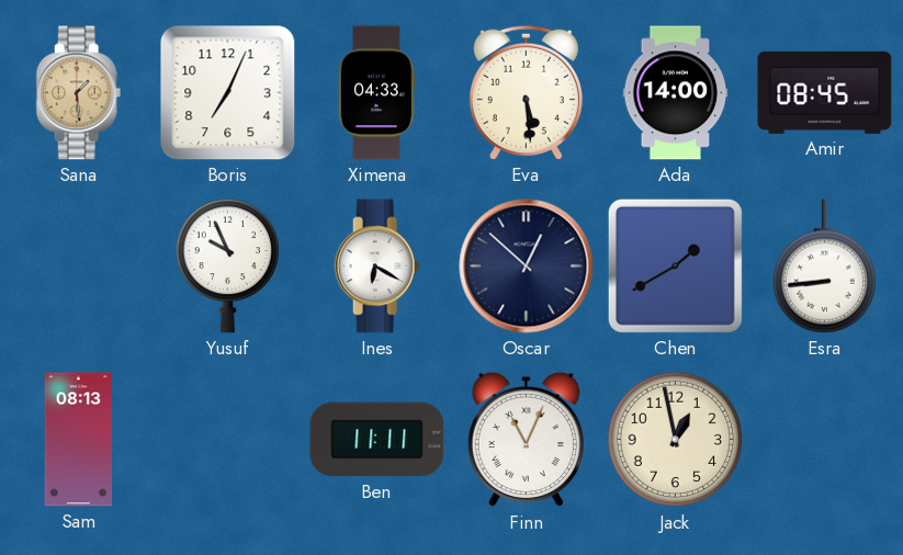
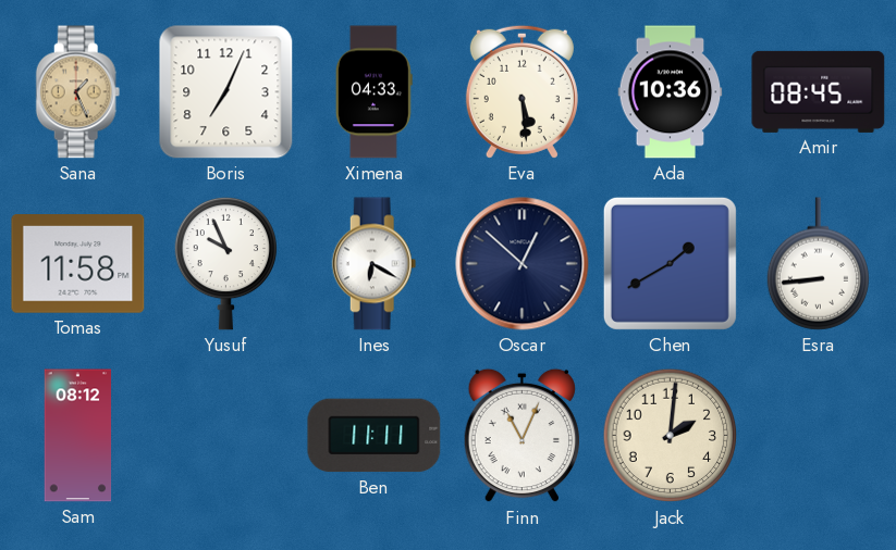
Sana: 1:29 -> 1:26
Ada: 14:00 -> 10:36
Tomas: none -> 11:58
Sam: 08:13 -> 08:12
Jack: 12:58 -> 2:01
